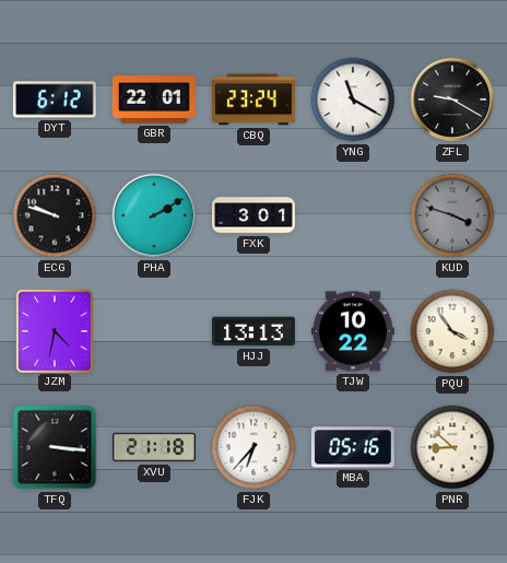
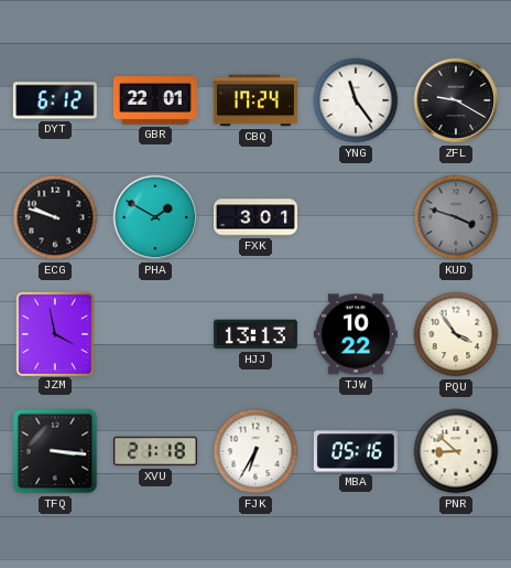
CBQ: 23:24 -> 17:24
YNG: 11:20 -> 11:24
PHA: 2:10 -> 1:50
JZM: 4:32 -> 3:58
FJK: 6:37 -> 6:35
